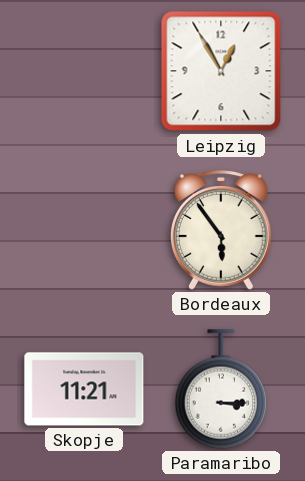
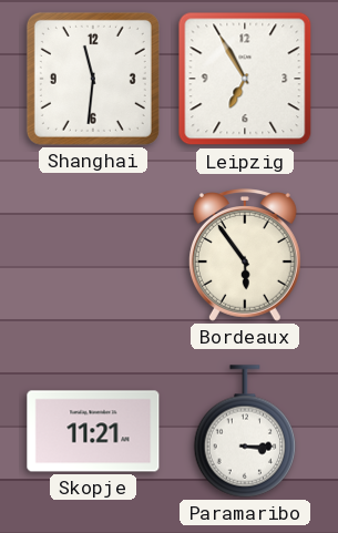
Shanghai: none -> 11:31
Leipzig: 12:55 -> 6:55
